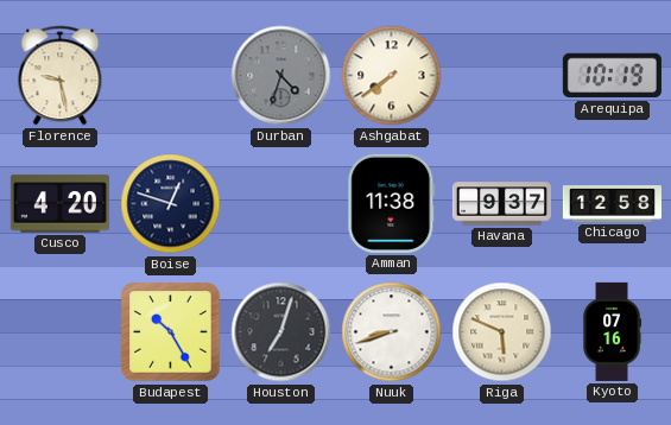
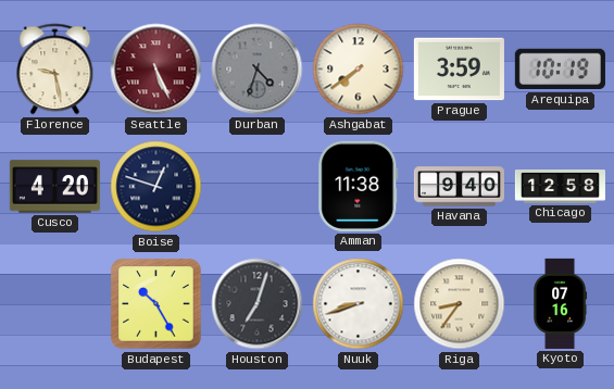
Seattle: none -> 5:26
Prague: none -> 3:59
Havana: 9:37 -> 9:40
Riga: 5:49 -> 8:36
